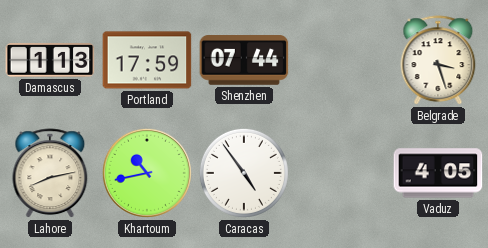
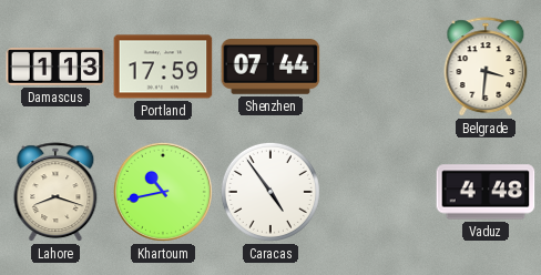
Belgrade: 3:27 -> 3:31
Lahore: 8:13 -> 8:18
Vaduz: 4:05 -> 4:48
